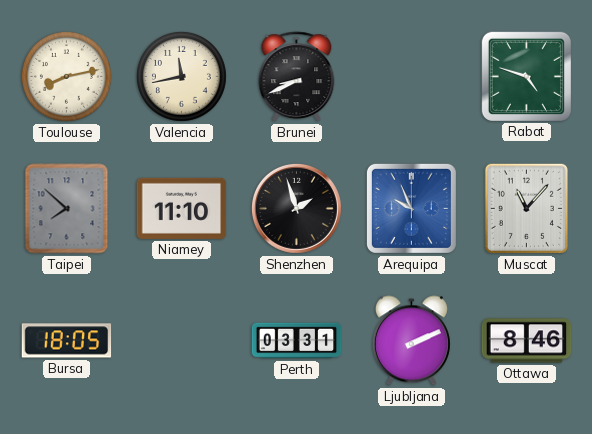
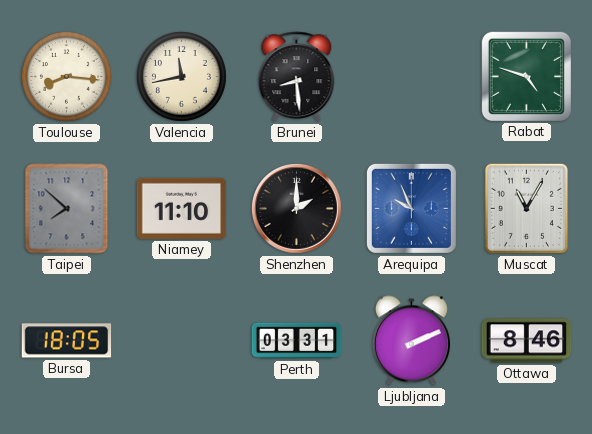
Toulouse: 8:13 -> 8:16
Brunei: 8:41 -> 8:29
Shenzhen: 1:57 -> 2:00
Muscat: 11:07 -> 11:05
